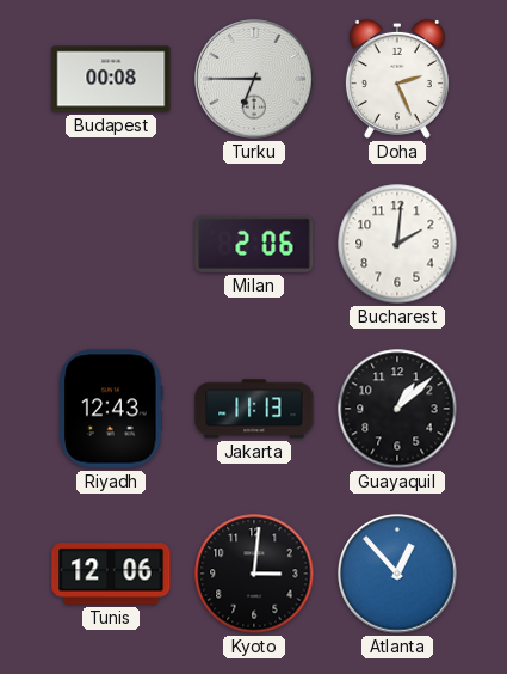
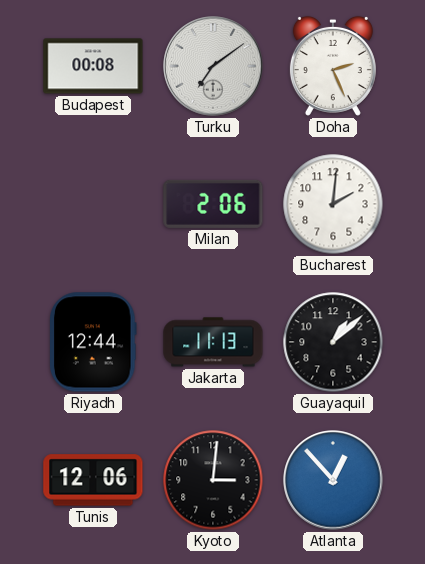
Turku: 6:45 -> 7:09
Riyadh: 12:43 -> 12:44
